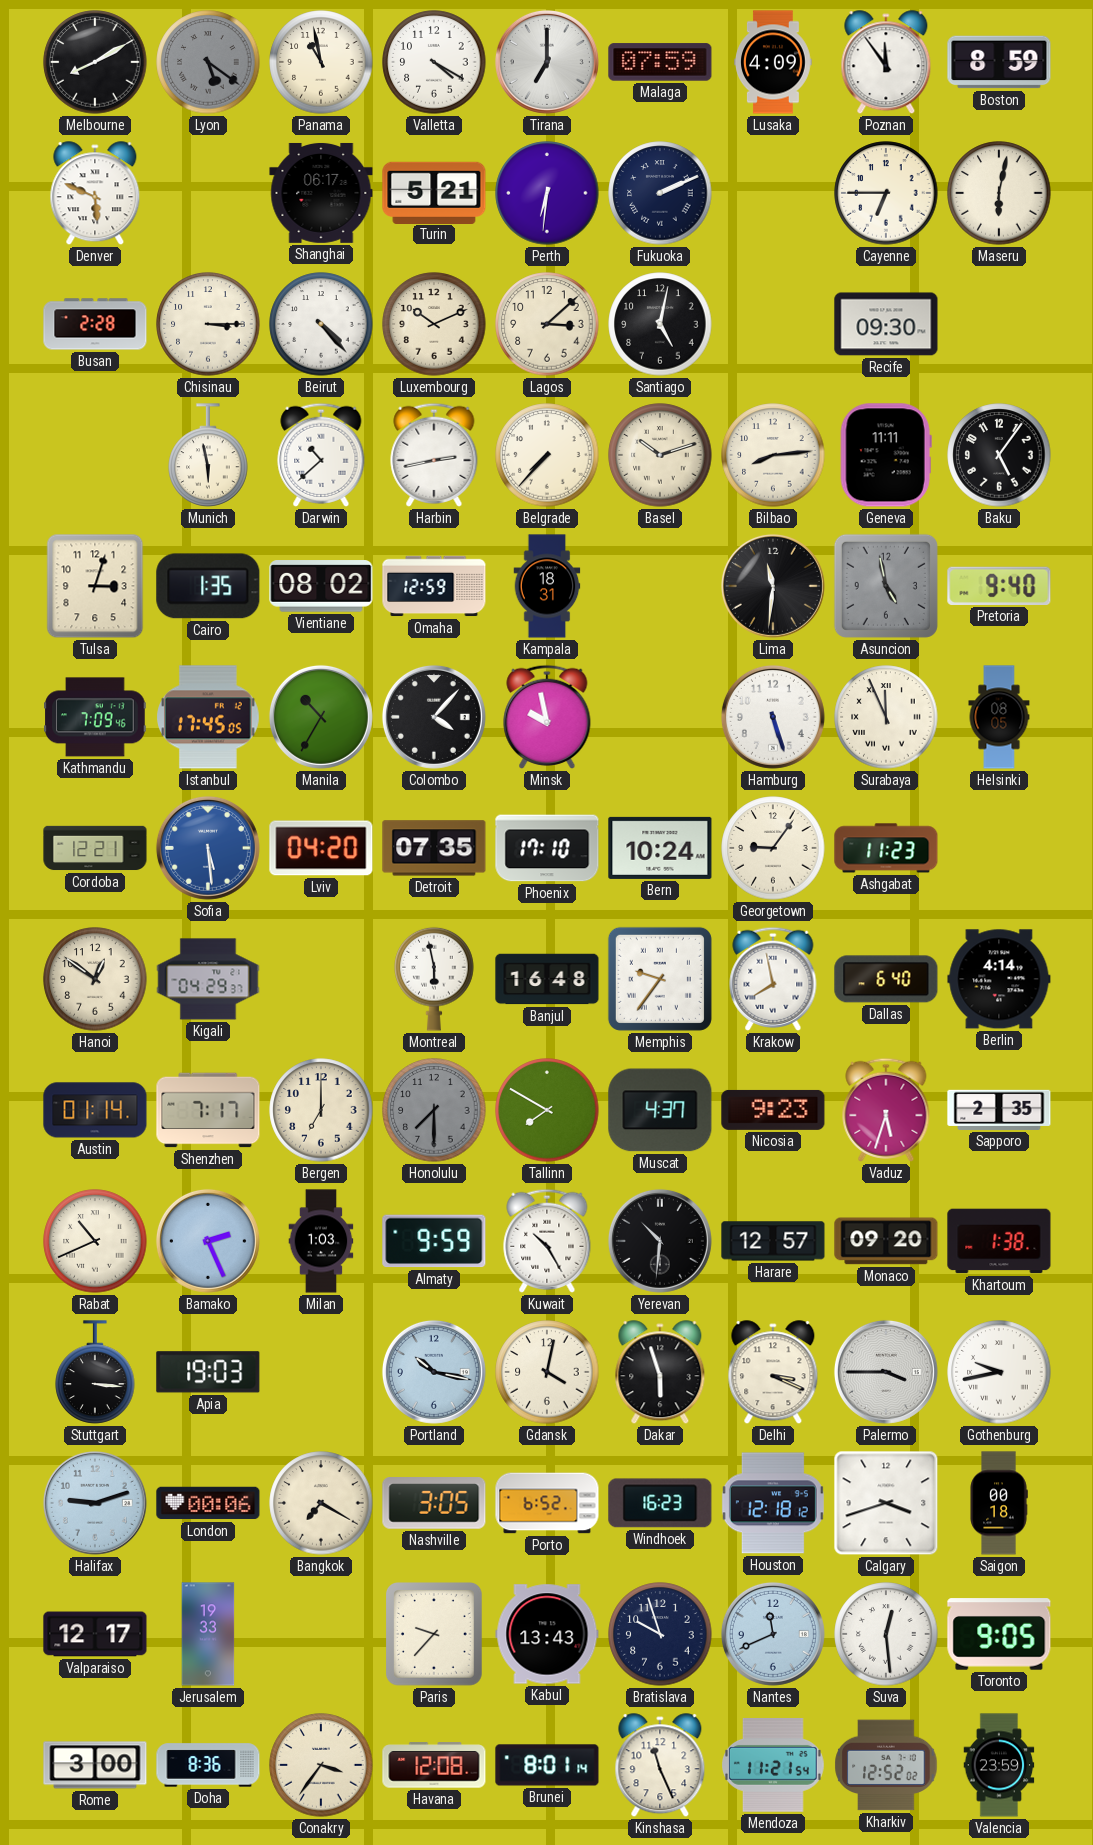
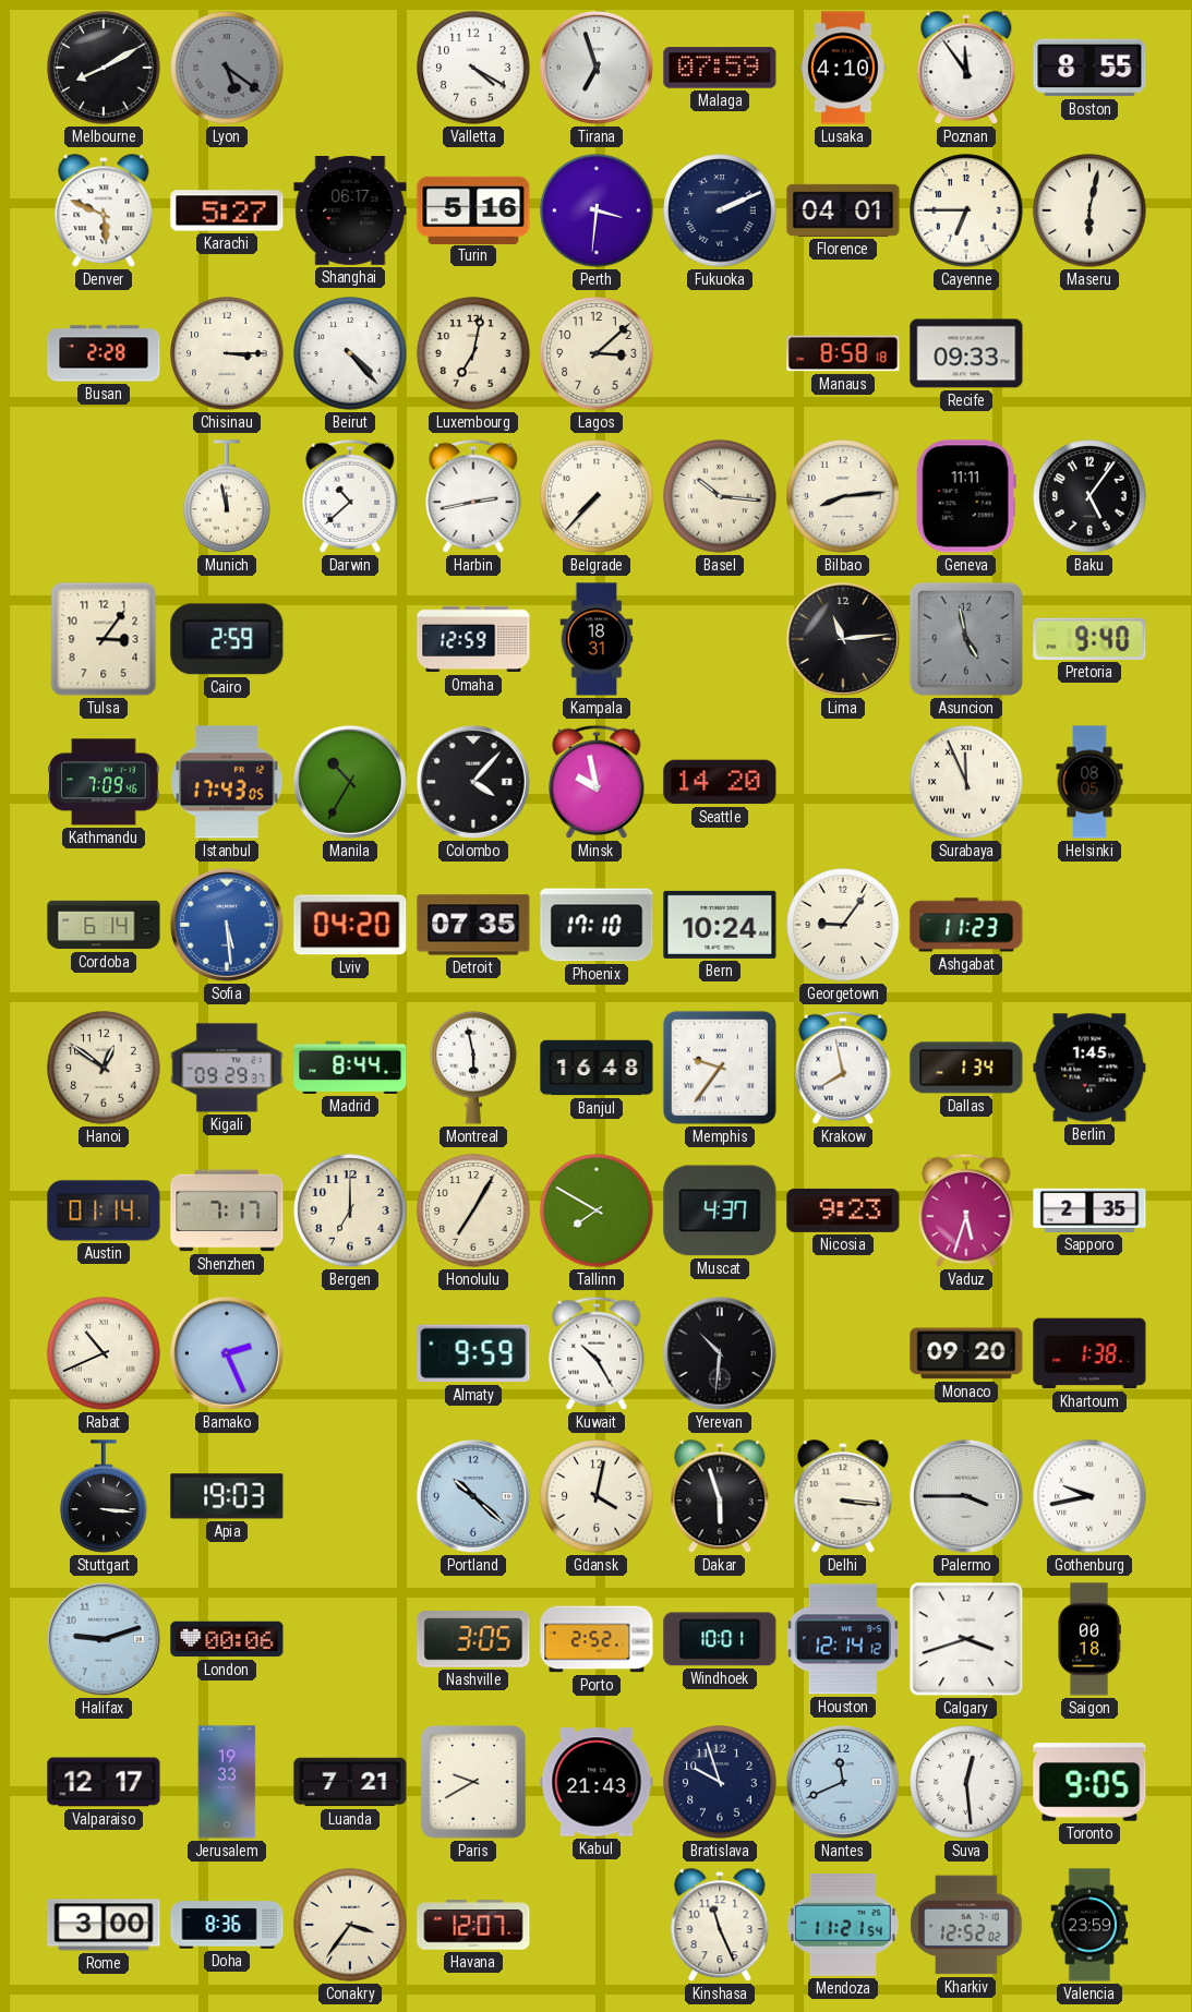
Panama: 10:58 -> none
Tirana: 7:00 -> 6:57
Lusaka: 4:09 -> 4:10
Boston: 8:59 -> 8:55
Karachi: none -> 5:27
Turin: 5:21 -> 5:16
Perth: 6:31 -> 3:31
Florence: none -> 04:01
Luxembourg: 10:11 -> 7:02
Santiago: 5:02 -> none
Manaus: none -> 8:58
Recife: 09:30 -> 09:33
Munich: 5:58 -> 11:58
Basel: 10:12 -> 10:16
Tulsa: 3:03 -> 3:06
Cairo: 1:35 -> 2:59
Vientiane: 08:02 -> none
Lima: 11:31 -> 11:14
Istanbul: 17:45 -> 17:43
Seattle: none -> 14:20
Hamburg: 5:27 -> none
Cordoba: 12:21 -> 6:14
Kigali: 04:29 -> 09:29
Madrid: none -> 8:44
Dallas: 6:40 -> 1:34
Berlin: 4:14 -> 1:45
Honolulu: 7:30 -> 7:05
Honolulu dial: grey -> cream
Milan: 1:03 -> none
Harare: 12:57 -> none
Portland: 10:17 -> 10:22
Delhi: 3:19 -> 3:16
Bangkok: 7:20 -> none
Porto: 6:52 -> 2:52
Windhoek: 16:23 -> 10:01
Houston: 12:18 -> 12:14
Luanda: none -> 7:21
Paris: 9:37 -> 9:40
Kabul: 13:43 -> 21:43
Havana: 12:08 -> 12:07
Brunei: 8:01 -> none
